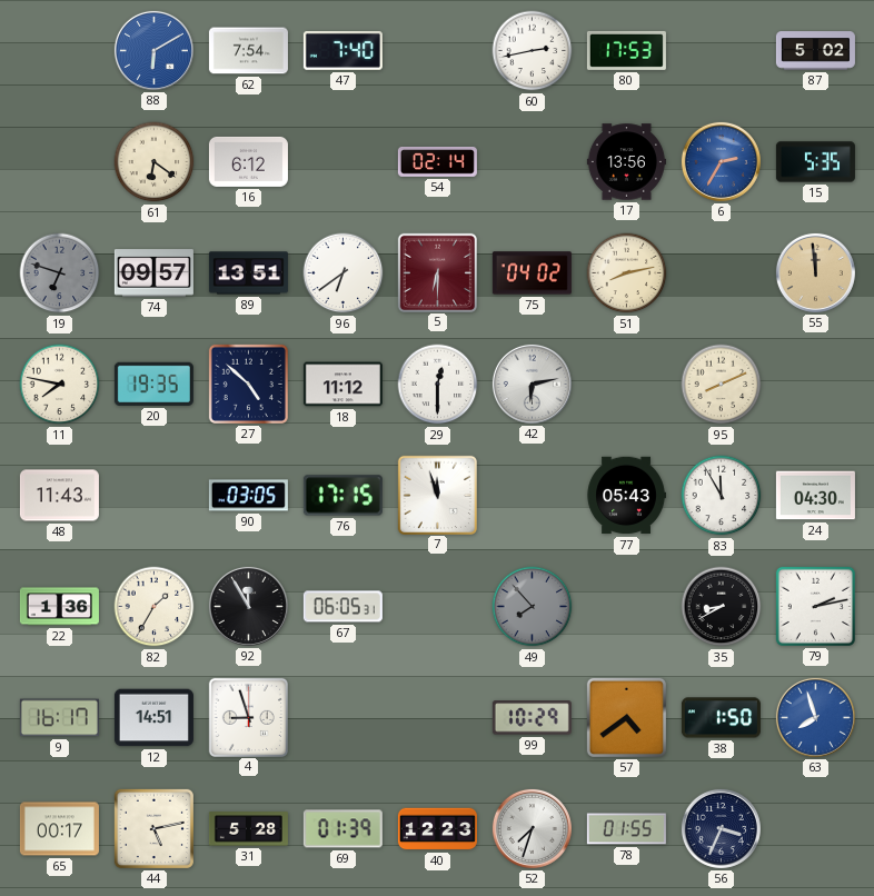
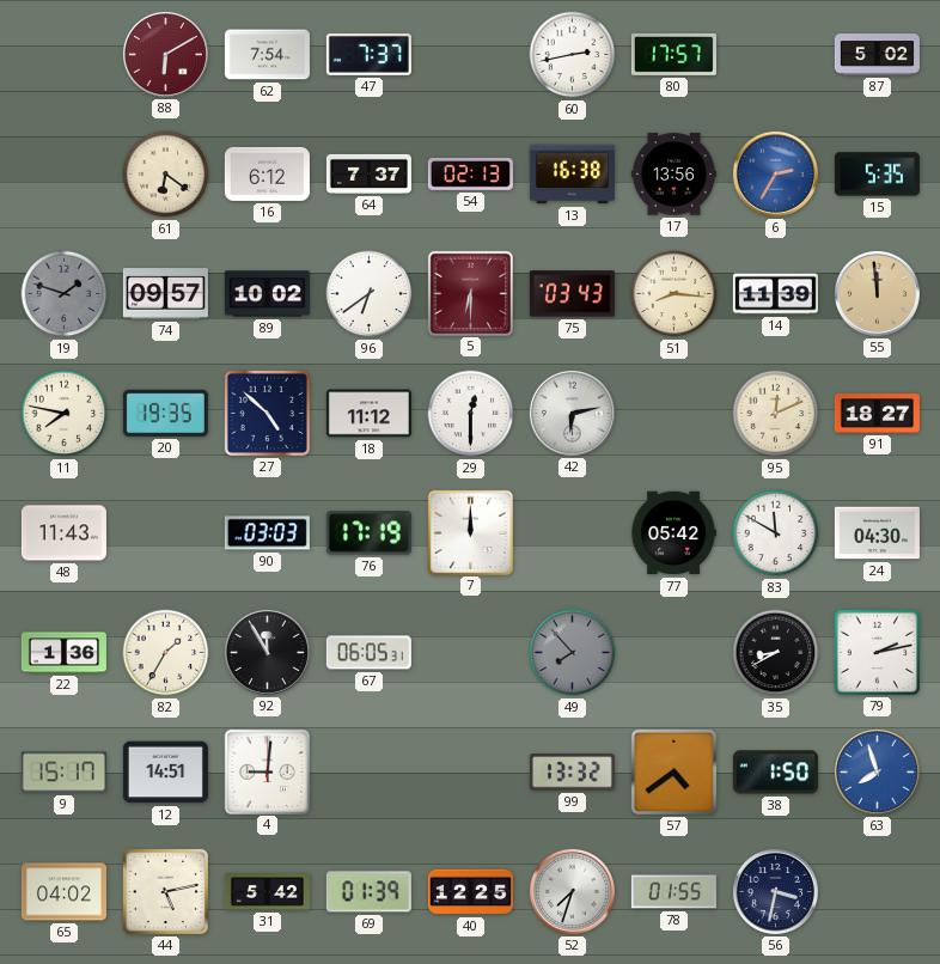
88 dial: blue -> burgundy
47: 7:40 -> 7:37
80: 17:53 -> 17:57
64: none -> 7:37
54: 02:14 -> 02:13
13: none -> 16:38
19: 6:48 -> 1:48
89: 13:51 -> 10:02
75: 04:02 -> 03:43
51: 8:13 -> 8:16
14: none -> 11:39
95: 8:11 -> 12:11
91: none -> 18:27
90: 03:05 -> 03:03
76: 17:15 -> 17:19
7: 11:57 -> 12:00
77: 05:43 -> 05:42
83: 11:55 -> 11:50
9: 16:17 -> 15:17
4: 8:57 -> 9:01
99: 10:29 -> 13:32
65: 00:17 -> 04:02
31: 5:28 -> 5:42
40: 12:23 -> 12:25
56: 3:34 -> 3:32
